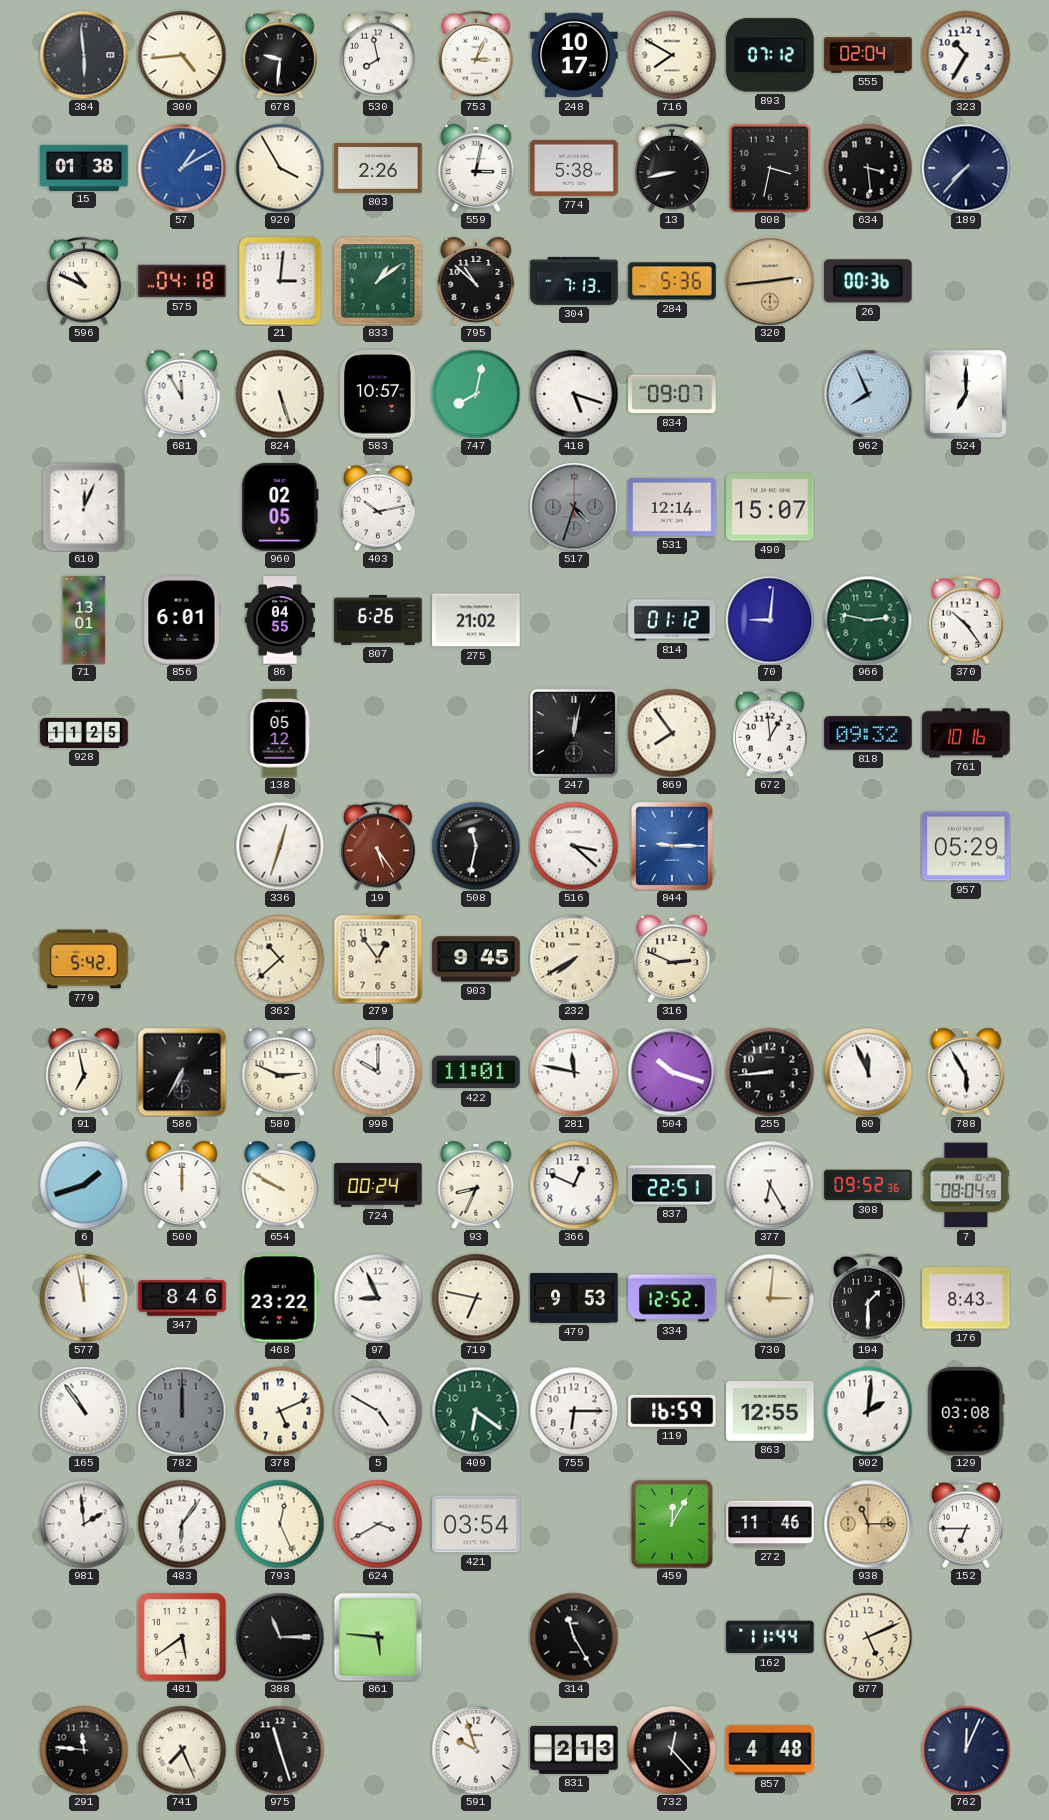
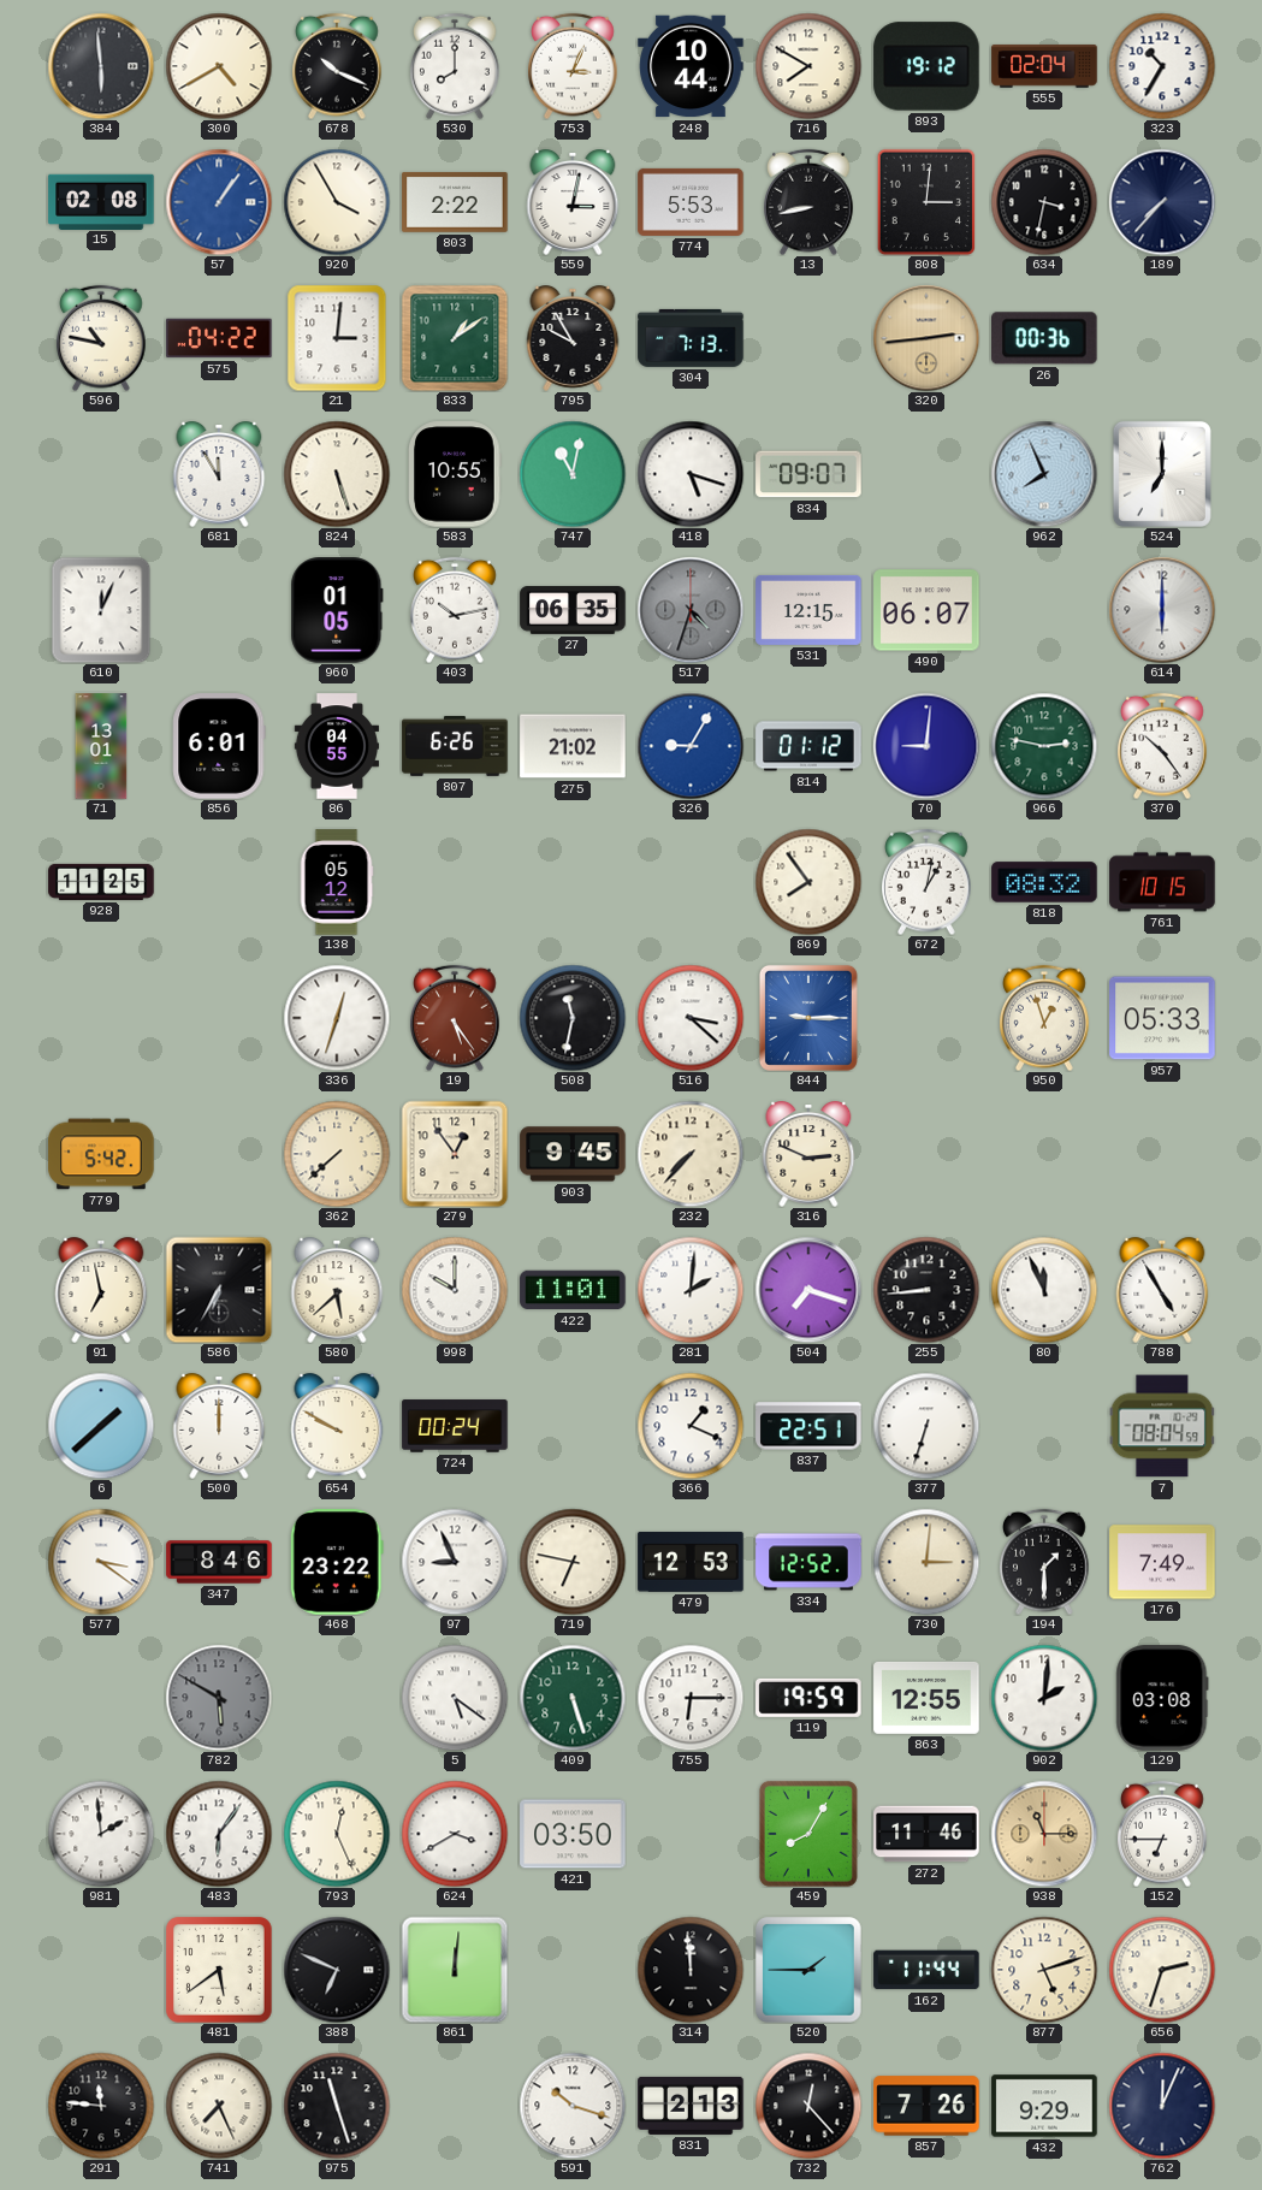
300: 4:44 -> 4:40
678: 9:31 -> 10:19
530: 7:58 -> 8:00
248: 10:17 -> 10:44
893: 07:12 -> 19:12
15: 01:38 -> 02:08
57: 1:10 -> 1:06
803: 2:26 -> 2:22
774: 5:38 -> 5:53
808: 3:32 -> 3:01
634: 3:29 -> 3:32
596: 10:49 -> 10:47
575: 04:18 -> 04:22
795: 10:52 -> 9:55
284: 5:36 -> none
583: 10:57 -> 10:55
747: 8:02 -> 11:02
960: 02:05 -> 01:05
27: none -> 06:35
531: 12:14 -> 12:15
490: 15:07 -> 06:07
614: none -> 6:00
326: none -> 9:05
247: 12:02 -> none
672: 12:59 -> 1:02
818: 09:32 -> 08:32
761: 10:16 -> 10:15
950: none -> 12:57
957: 05:29 -> 05:33
362: 10:38 -> 7:38
232: 7:40 -> 7:37
580: 2:49 -> 5:38
281: 11:47 -> 2:01
504: 10:18 -> 7:18
788: 5:55 -> 4:55
6: 1:42 -> 1:38
93: 8:34 -> none
366: 12:49 -> 1:19
377: 6:25 -> 6:33
308: 09:52 -> none
577: 11:58 -> 3:21
479: 9:53 -> 12:53
176: 8:43 -> 7:49
165: 10:54 -> none
782: 12:00 -> 5:50
378: 5:11 -> none
5: 4:50 -> 5:21
409: 6:21 -> 5:27
119: 16:59 -> 19:59
421: 03:54 -> 03:50
459: 12:05 -> 8:05
388: 11:15 -> 6:49
861: 5:46 -> 12:01
314: 11:25 -> 11:59
520: none -> 1:45
877: 5:11 -> 5:12
656: none -> 2:33
591: 9:57 -> 10:18
857: 4:48 -> 7:26
432: none -> 9:29
